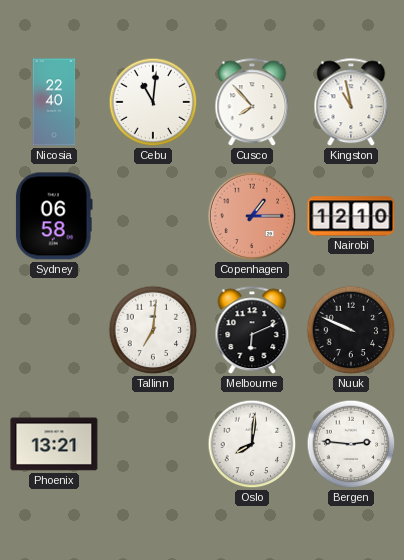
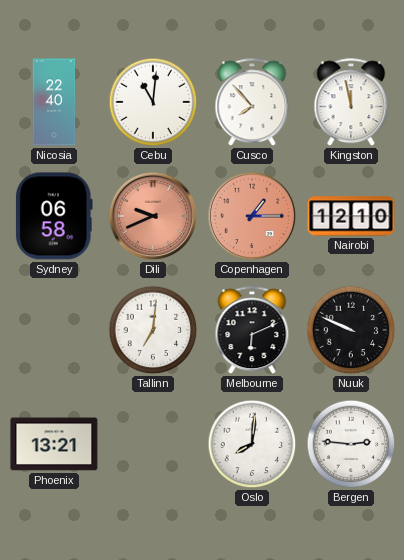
Kingston: 10:58 -> 11:58
Dili: none -> 9:41
